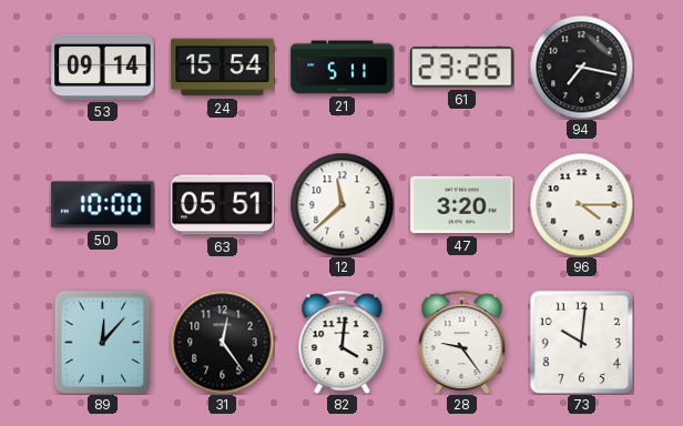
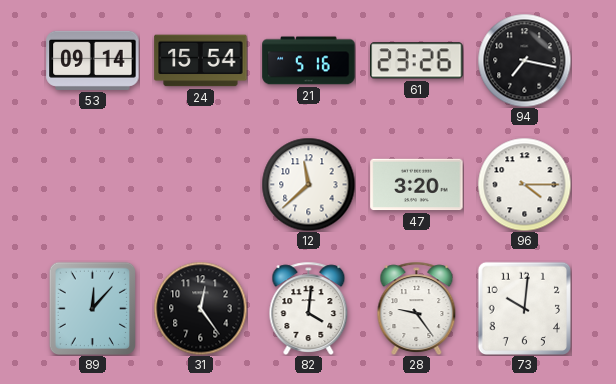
21: 5:11 -> 5:16
50: 10:00 -> none
63: 05:51 -> none
